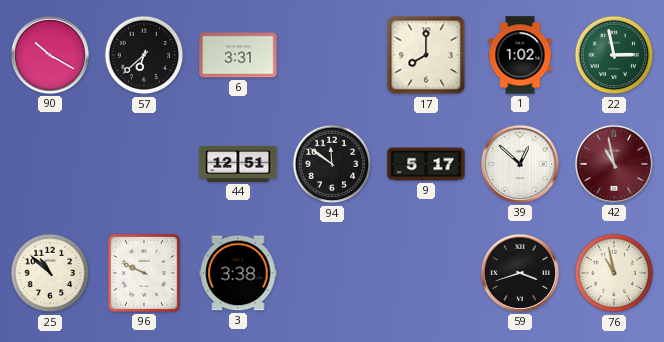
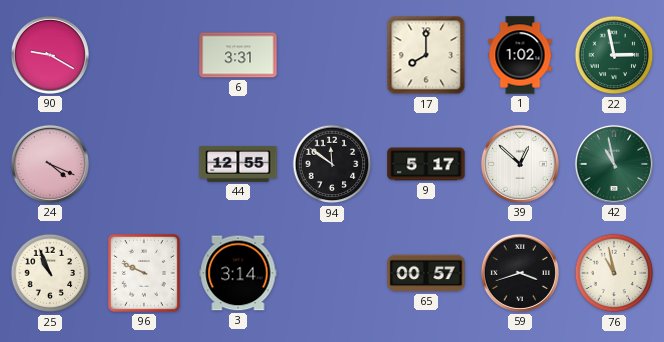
90: 10:20 -> 9:20
57: 6:38 -> none
24: none -> 4:19
44: 12:51 -> 12:55
42 dial: burgundy -> green
25: 10:52 -> 10:56
3: 3:38 -> 3:14
65: none -> 00:57
